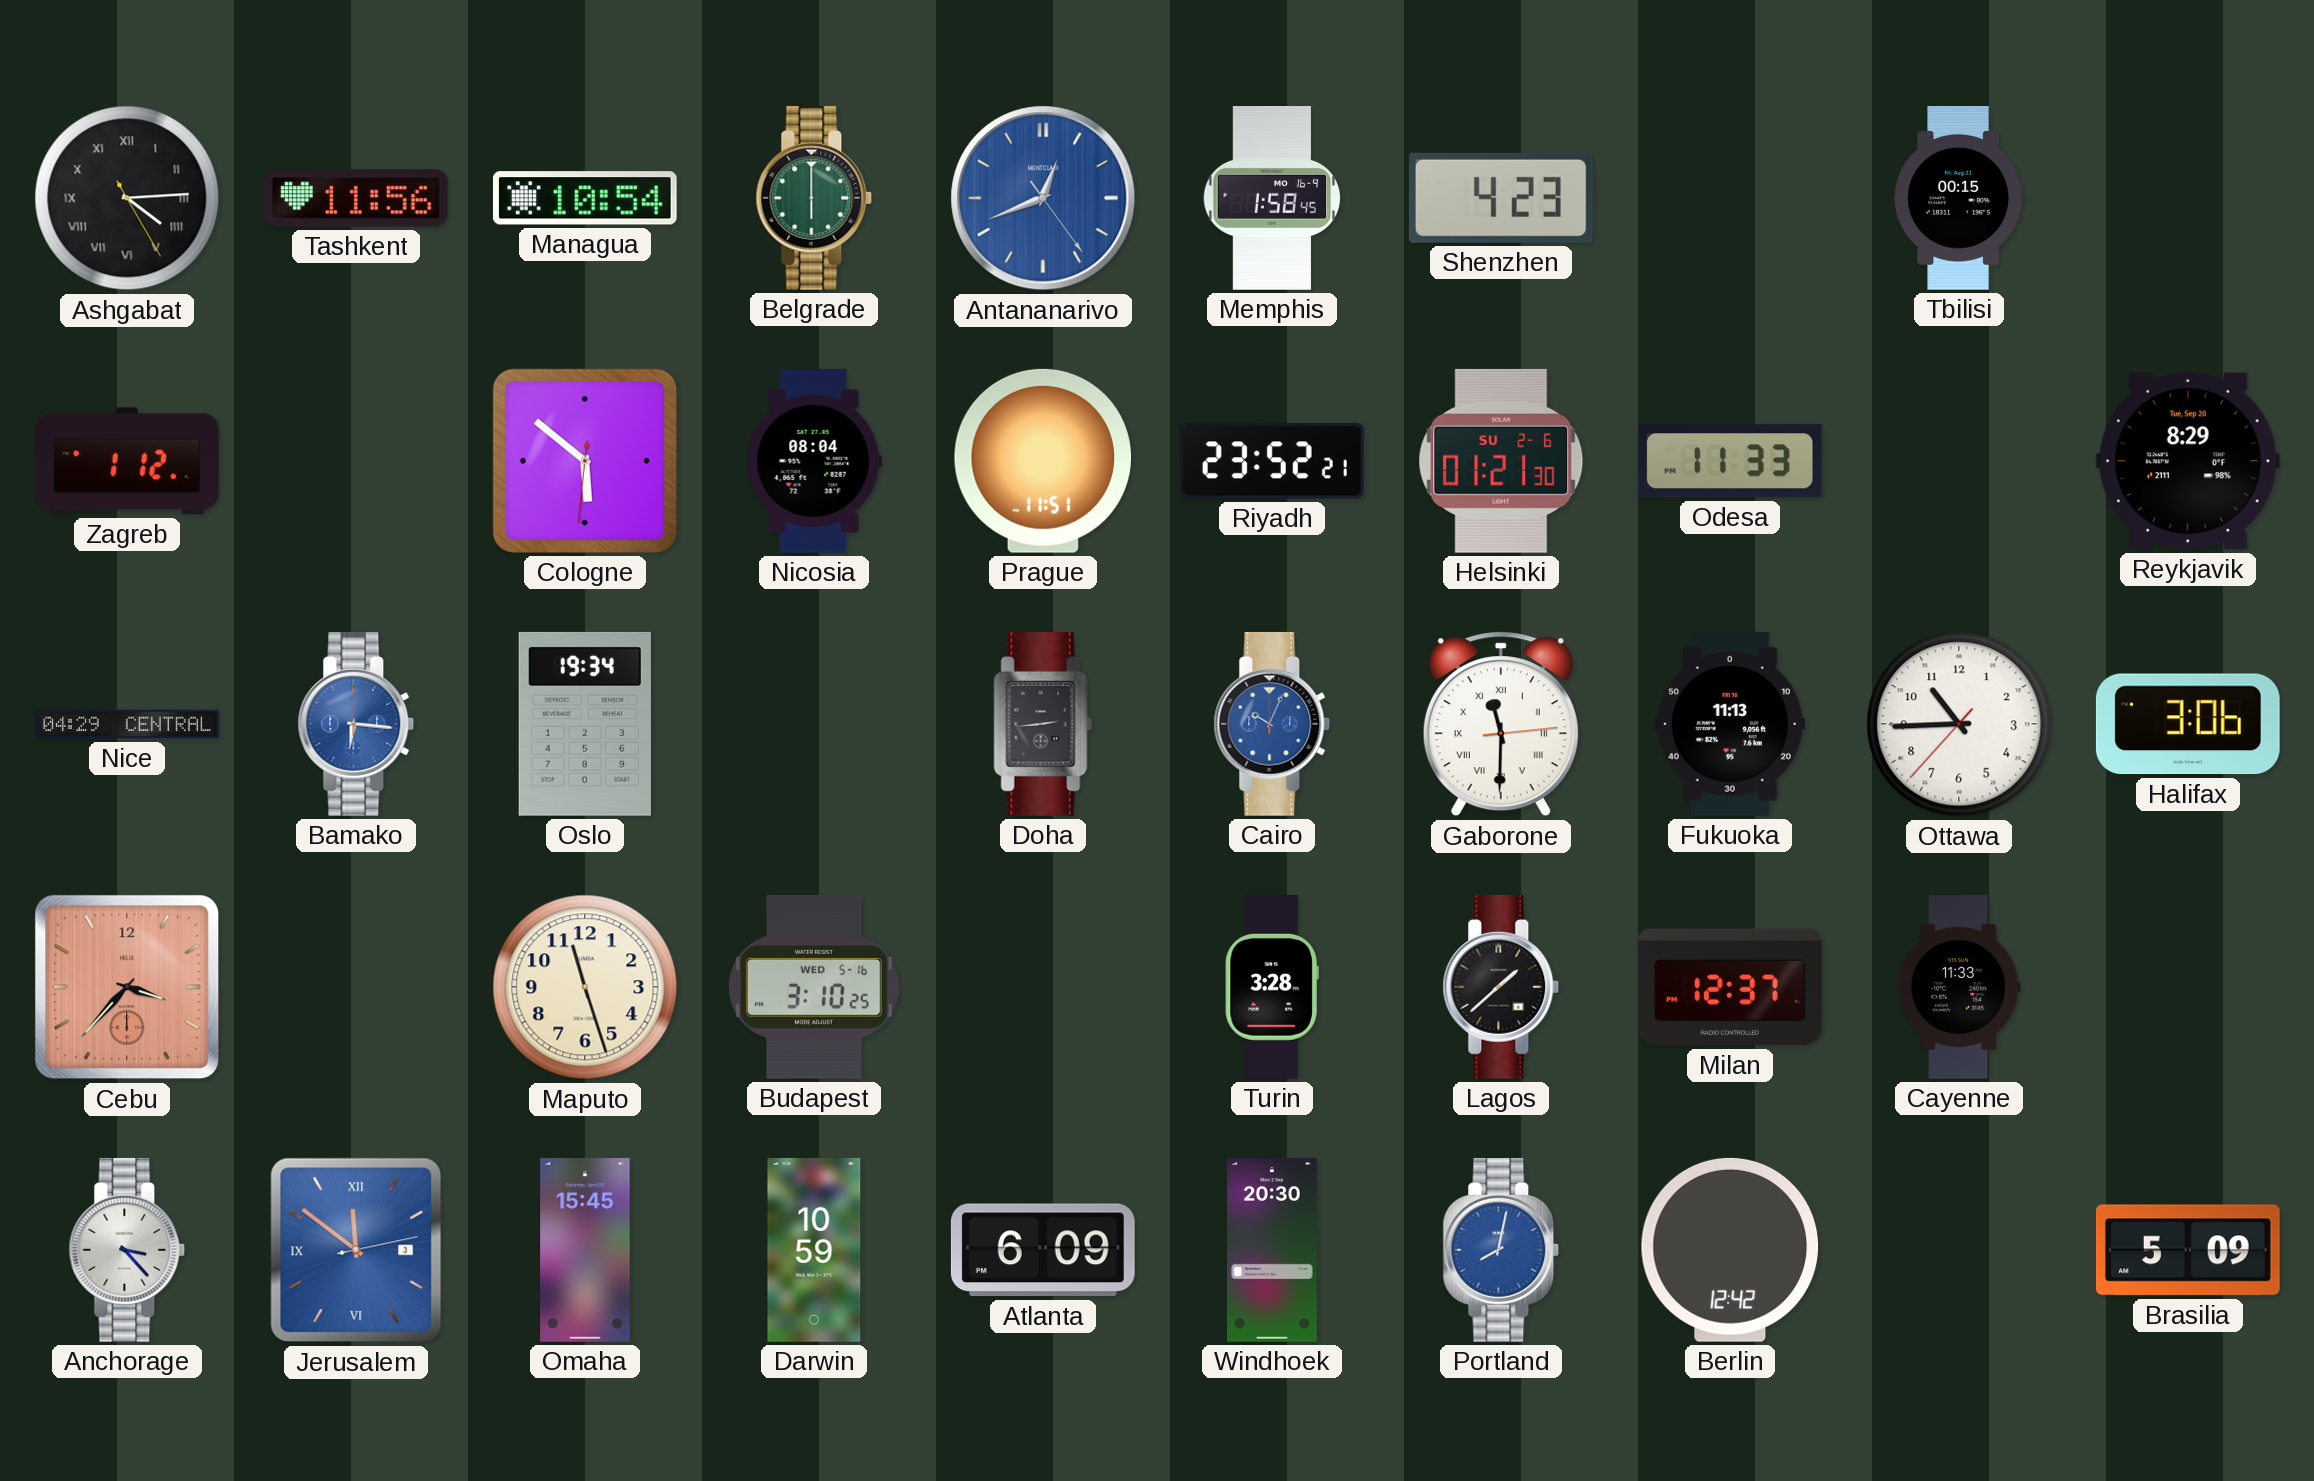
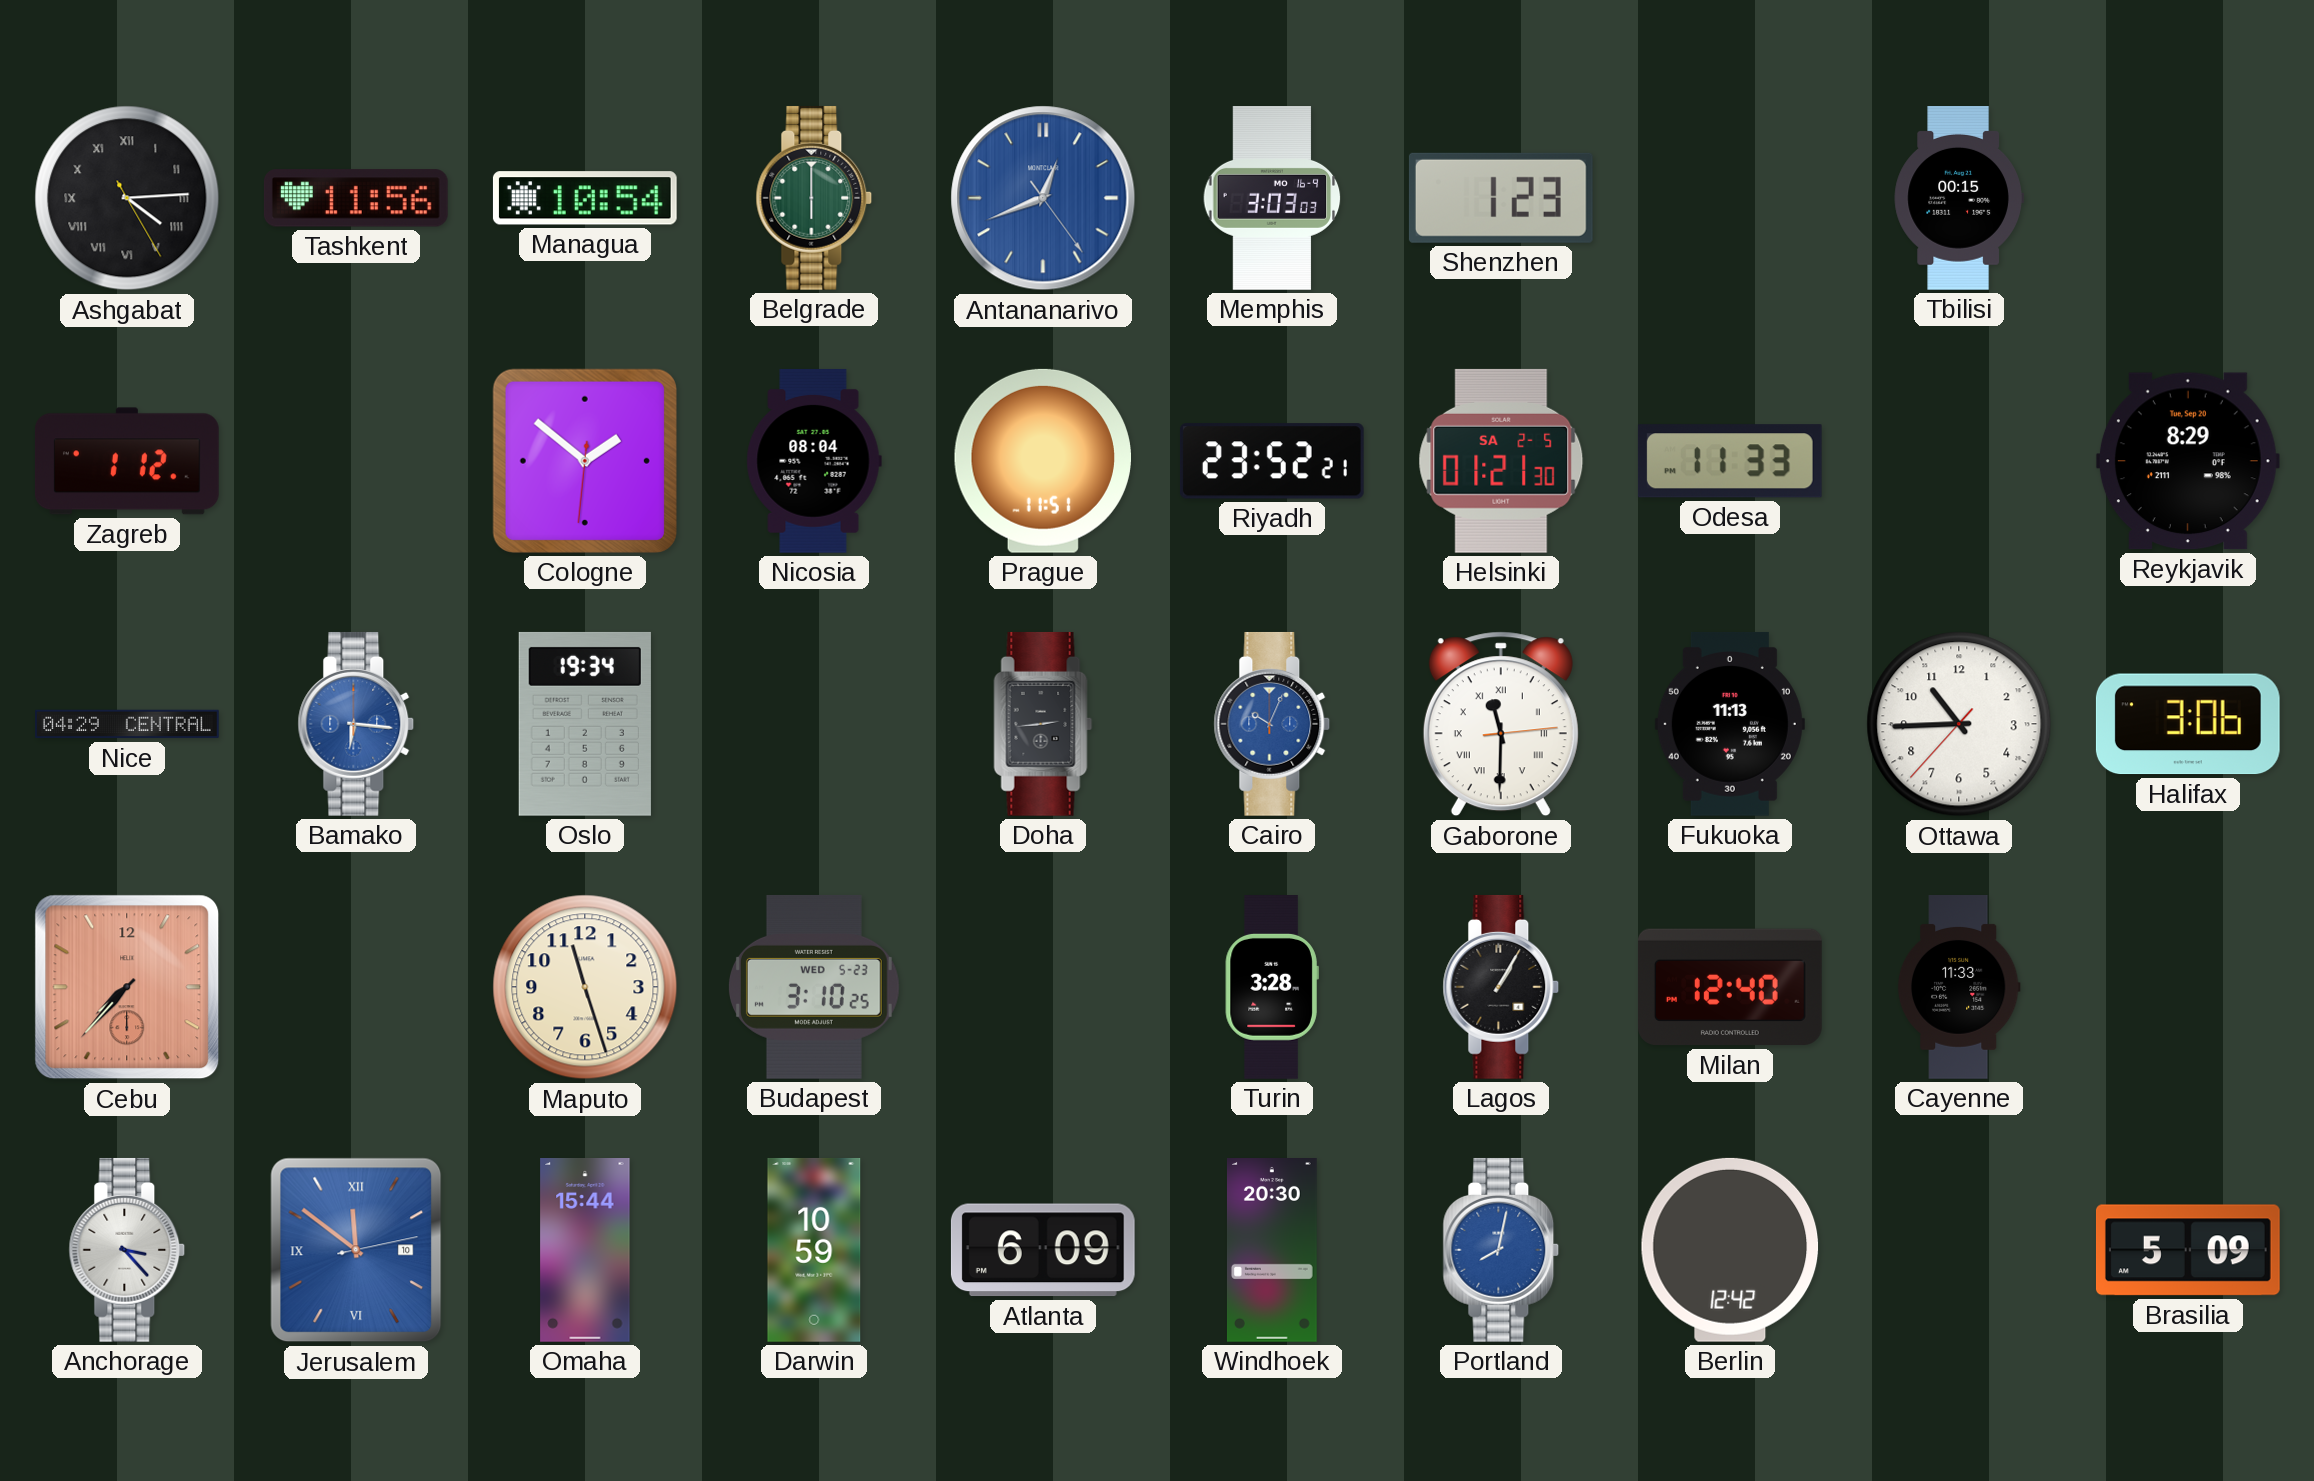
Memphis: 1:58 -> 3:03
Shenzhen: 4:23 -> 1:23
Cologne: 5:51 -> 1:51
Helsinki date: SU 2-6 -> SA 2-5
Cebu: 3:37 -> 7:37
Budapest date: WED 5-16 -> WED 5-23
Lagos: 1:38 -> 1:05
Milan: 12:37 -> 12:40
Jerusalem date: 3 -> 10
Omaha: 15:45 -> 15:44
